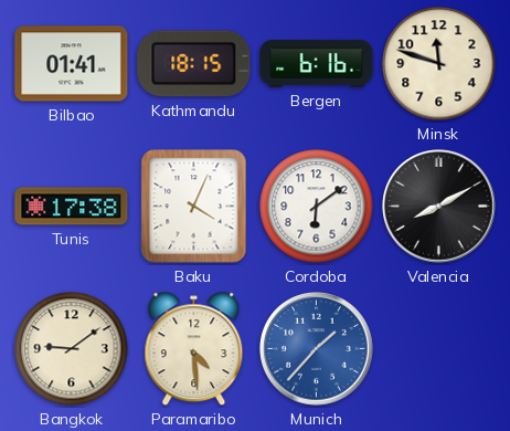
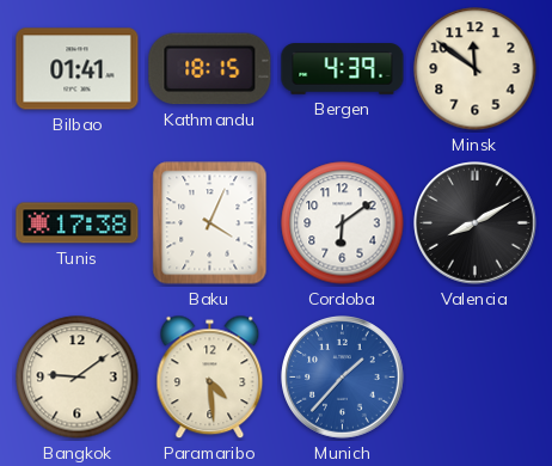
Bergen: 6:16 -> 4:39
Minsk: 11:48 -> 11:51
